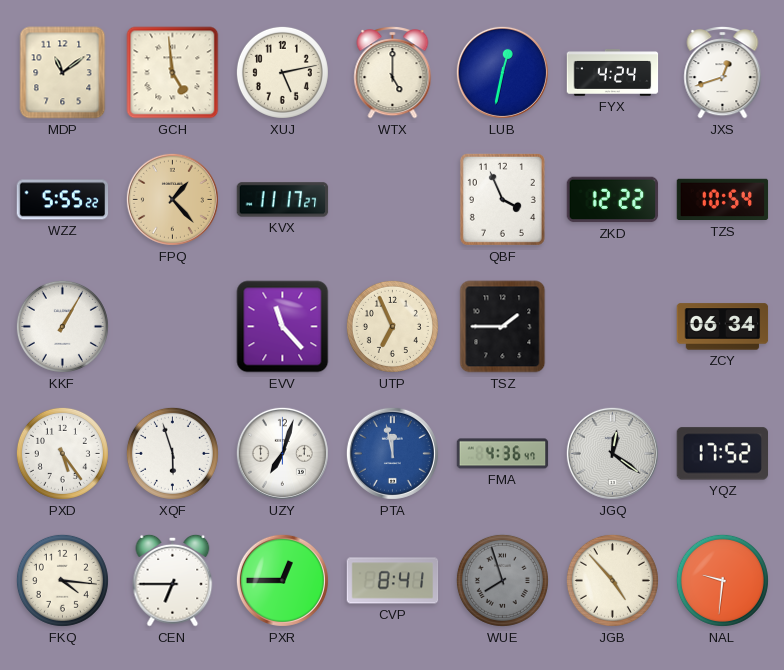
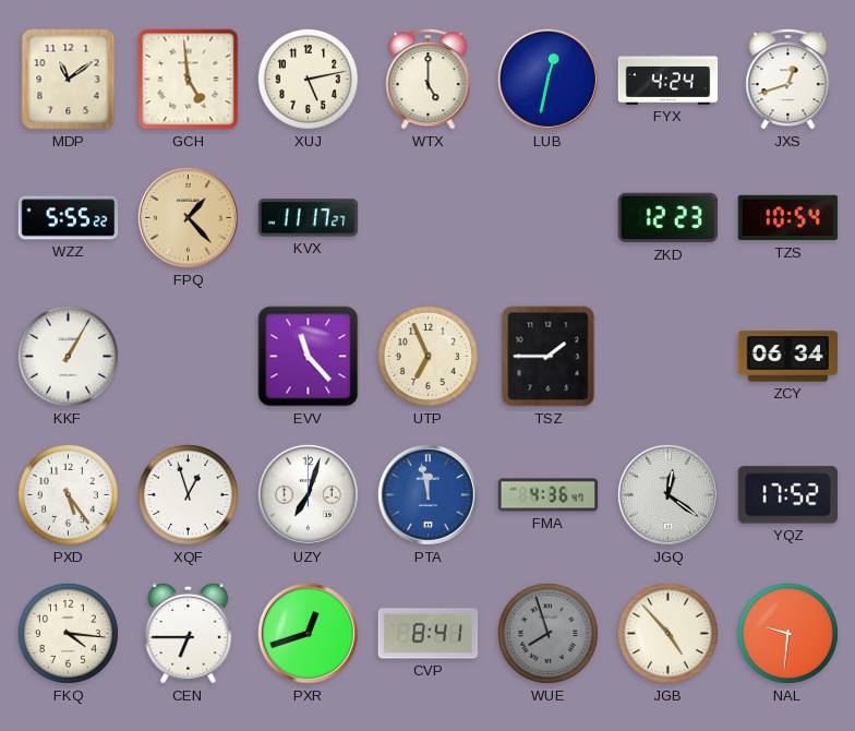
QBF: 3:56 -> none
ZKD: 12:22 -> 12:23
XQF: 5:57 -> 12:57
PXR: 12:45 -> 12:42
